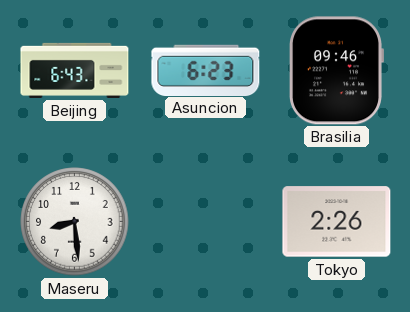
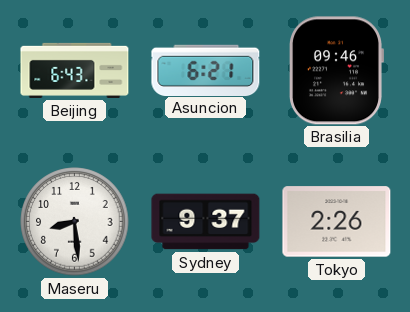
Asuncion: 6:23 -> 6:21
Sydney: none -> 9:37
